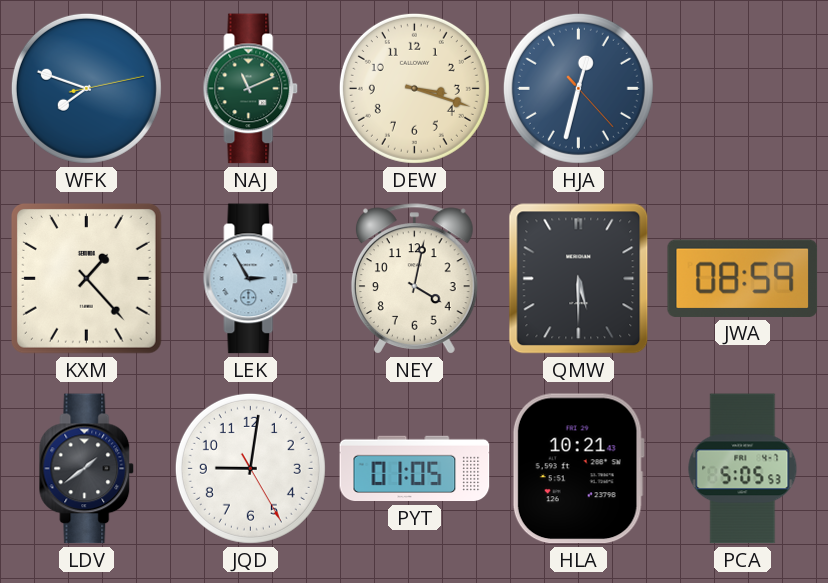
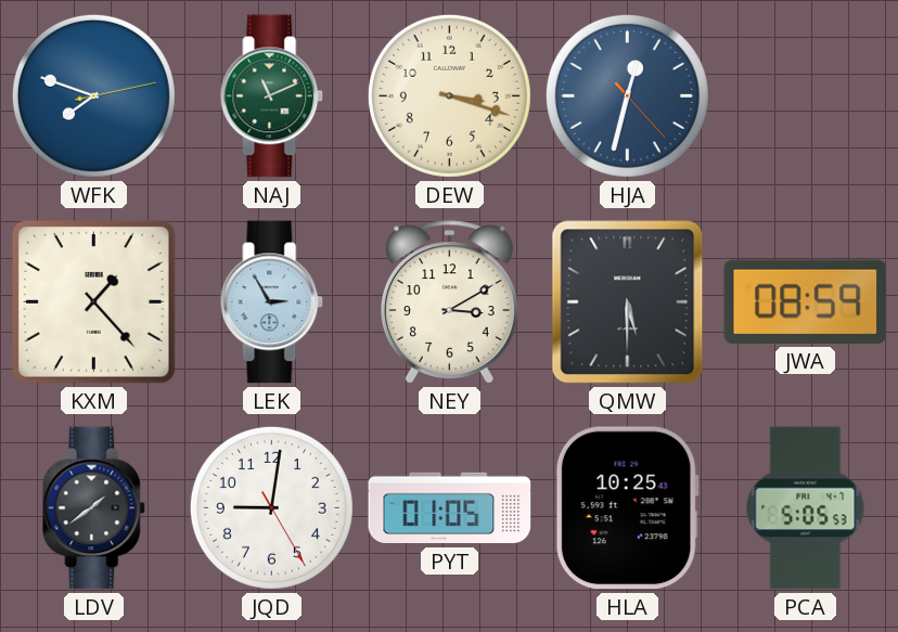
NEY: 4:02 -> 3:10
HLA: 10:21 -> 10:25
